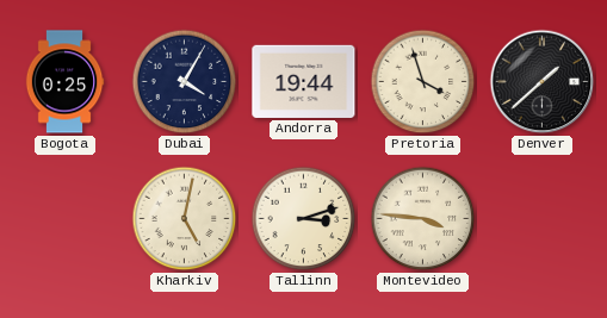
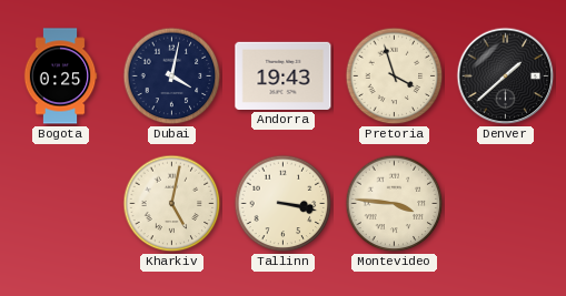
Dubai: 4:05 -> 4:02
Andorra: 19:44 -> 19:43
Tallinn: 3:12 -> 3:17
